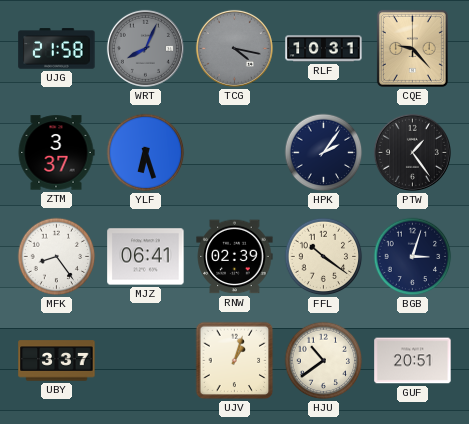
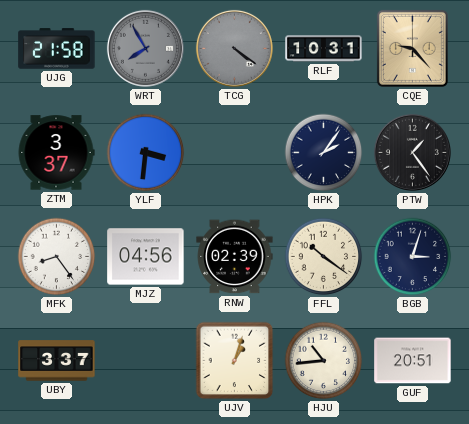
WRT: 8:04 -> 7:55
TCG: 4:17 -> 4:21
YLF: 6:27 -> 3:31
MJZ: 06:41 -> 04:56
HJU: 10:39 -> 10:44
